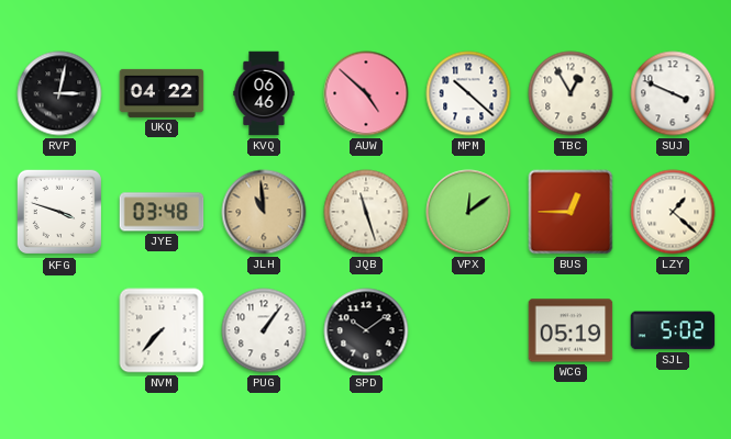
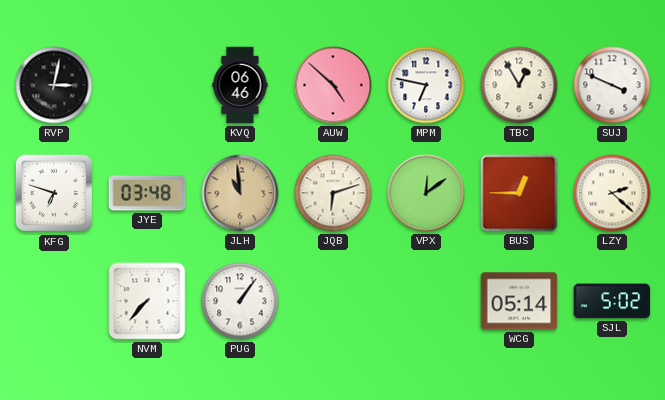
UKQ: 04:22 -> none
MPM: 10:22 -> 6:47
KFG: 3:48 -> 6:48
JQB: 11:27 -> 6:12
LZY: 1:22 -> 2:22
SPD: 10:09 -> none
WCG: 05:19 -> 05:14
